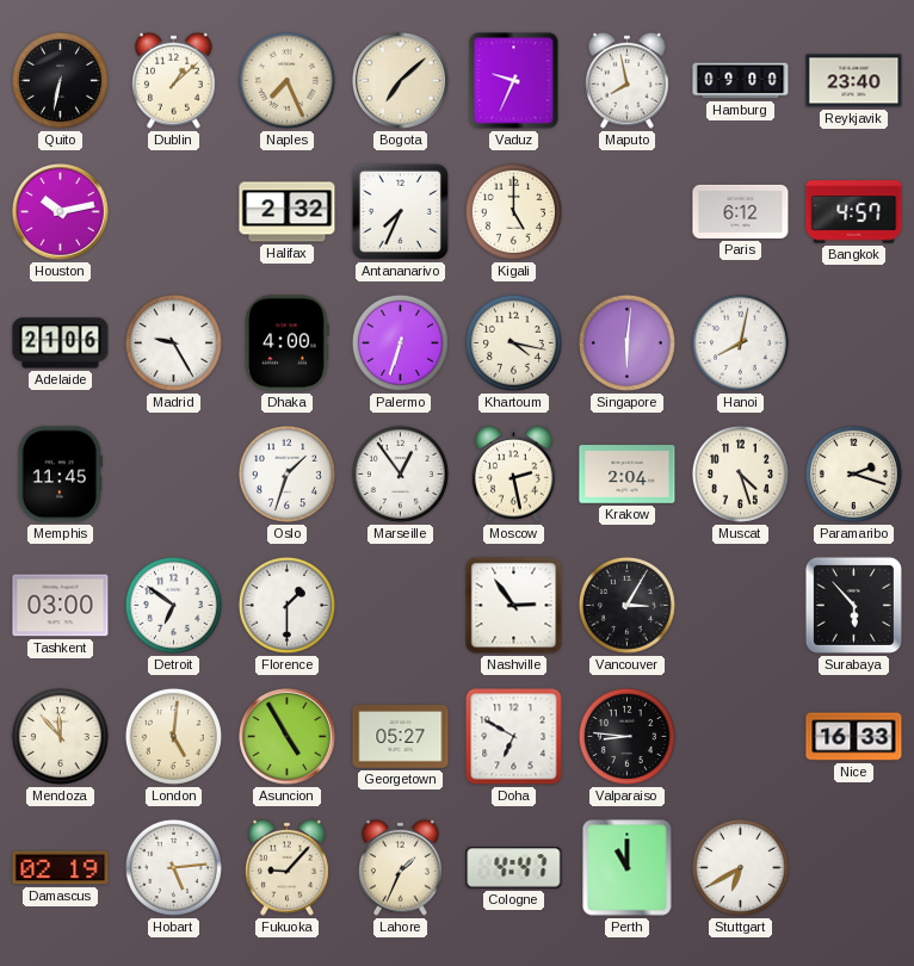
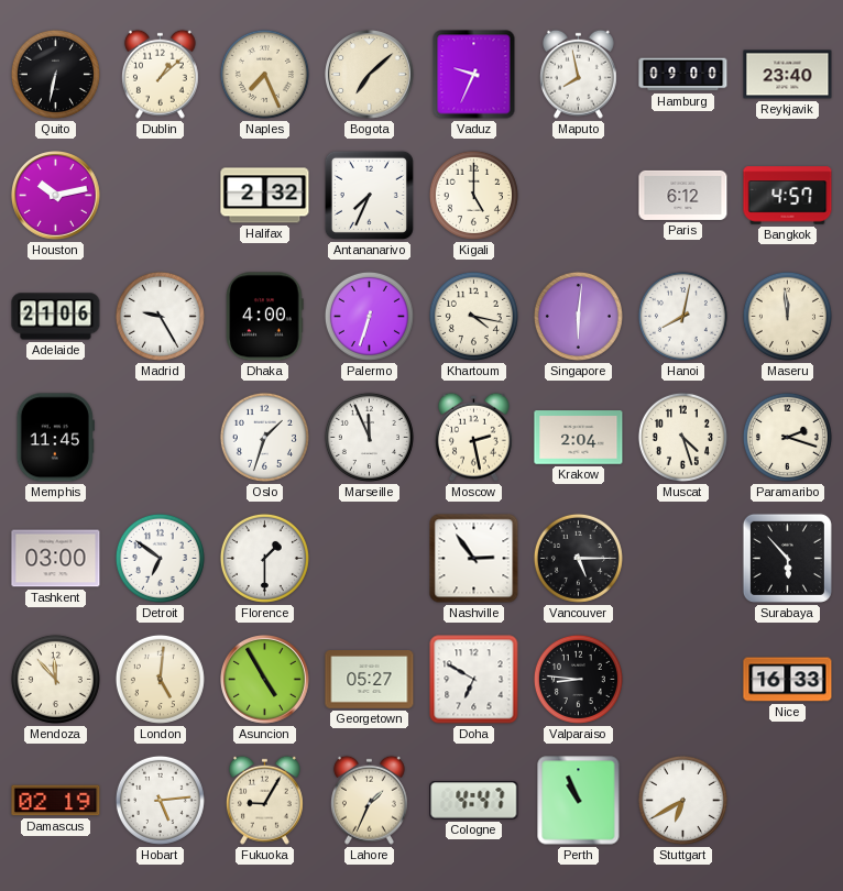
Maseru: none -> 11:59
Marseille: 12:54 -> 11:56
Vancouver: 3:05 -> 5:15
Fukuoka: 9:07 -> 9:05
Perth: 11:00 -> 10:56
